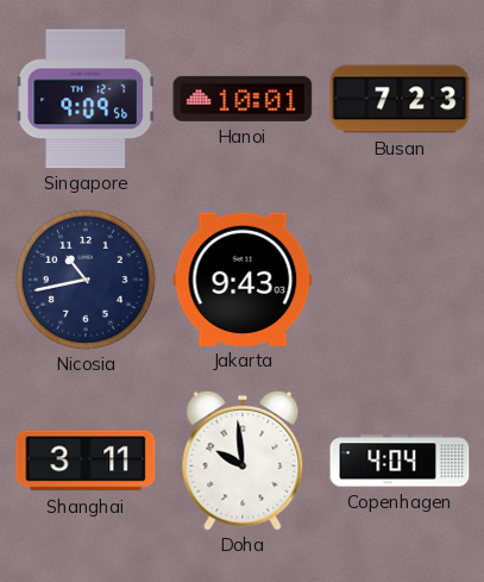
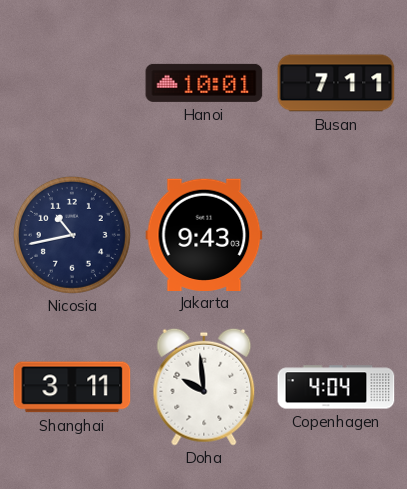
Singapore: 9:09 -> none
Busan: 7:23 -> 7:11
